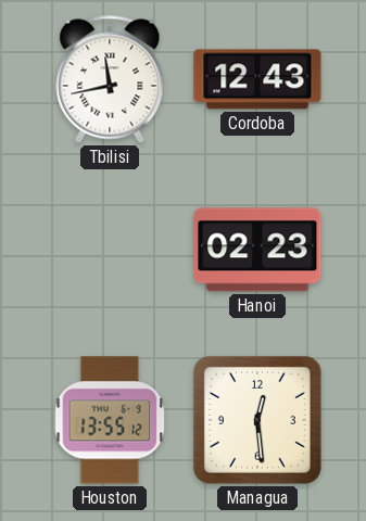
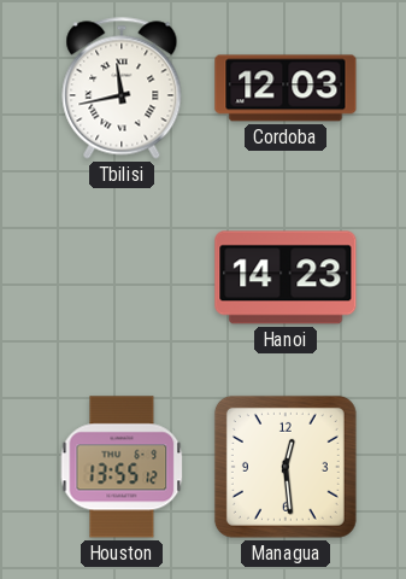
Cordoba: 12:43 -> 12:03
Hanoi: 02:23 -> 14:23
